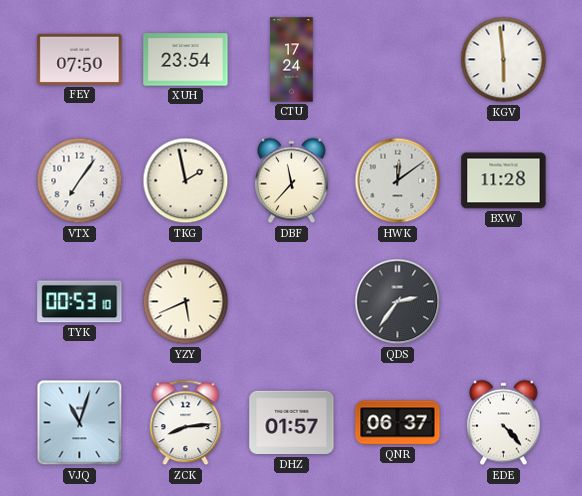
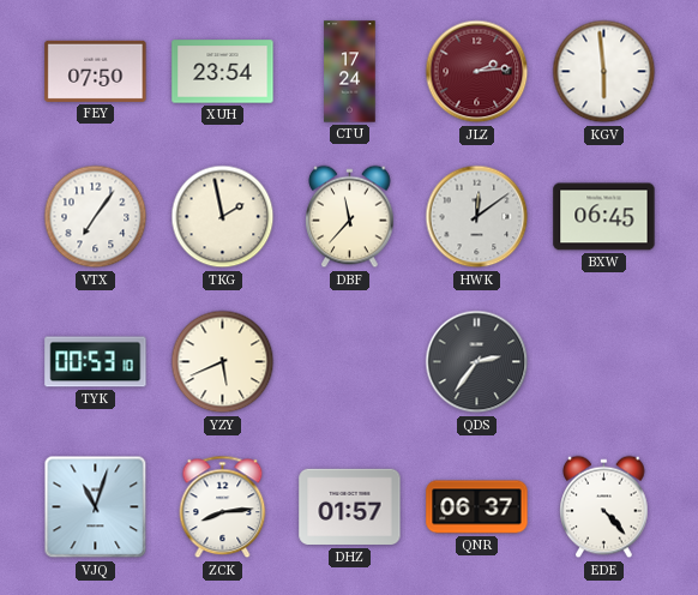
JLZ: none -> 2:14
BXW: 11:28 -> 06:45
